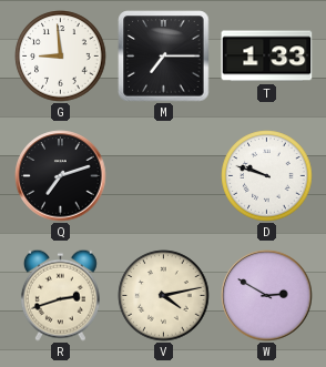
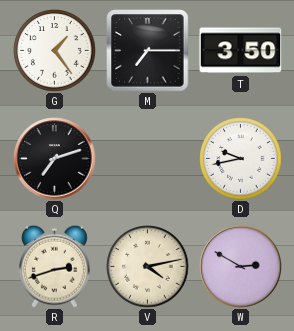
G: 8:59 -> 1:24
T: 1:33 -> 3:50
D: 9:48 -> 9:43
